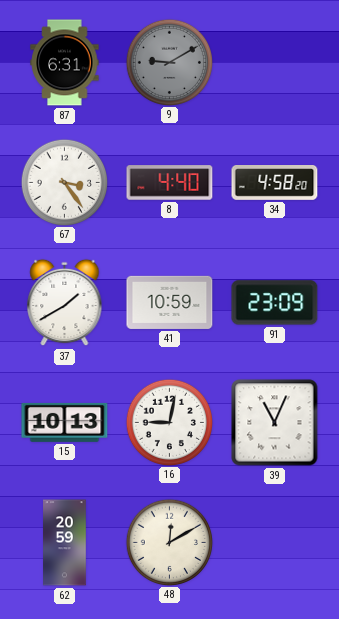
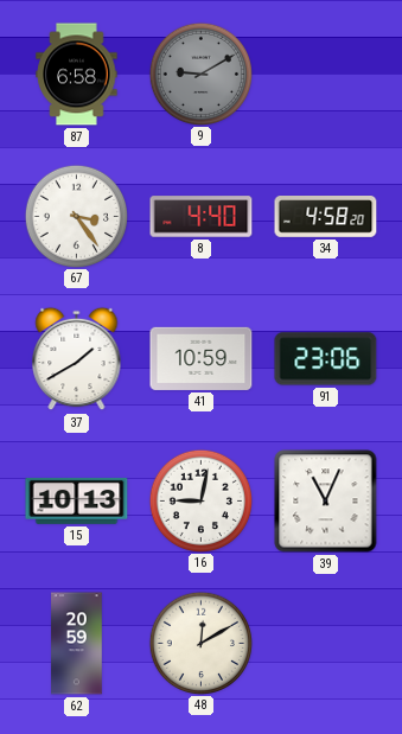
87: 6:31 -> 6:58
91: 23:09 -> 23:06
